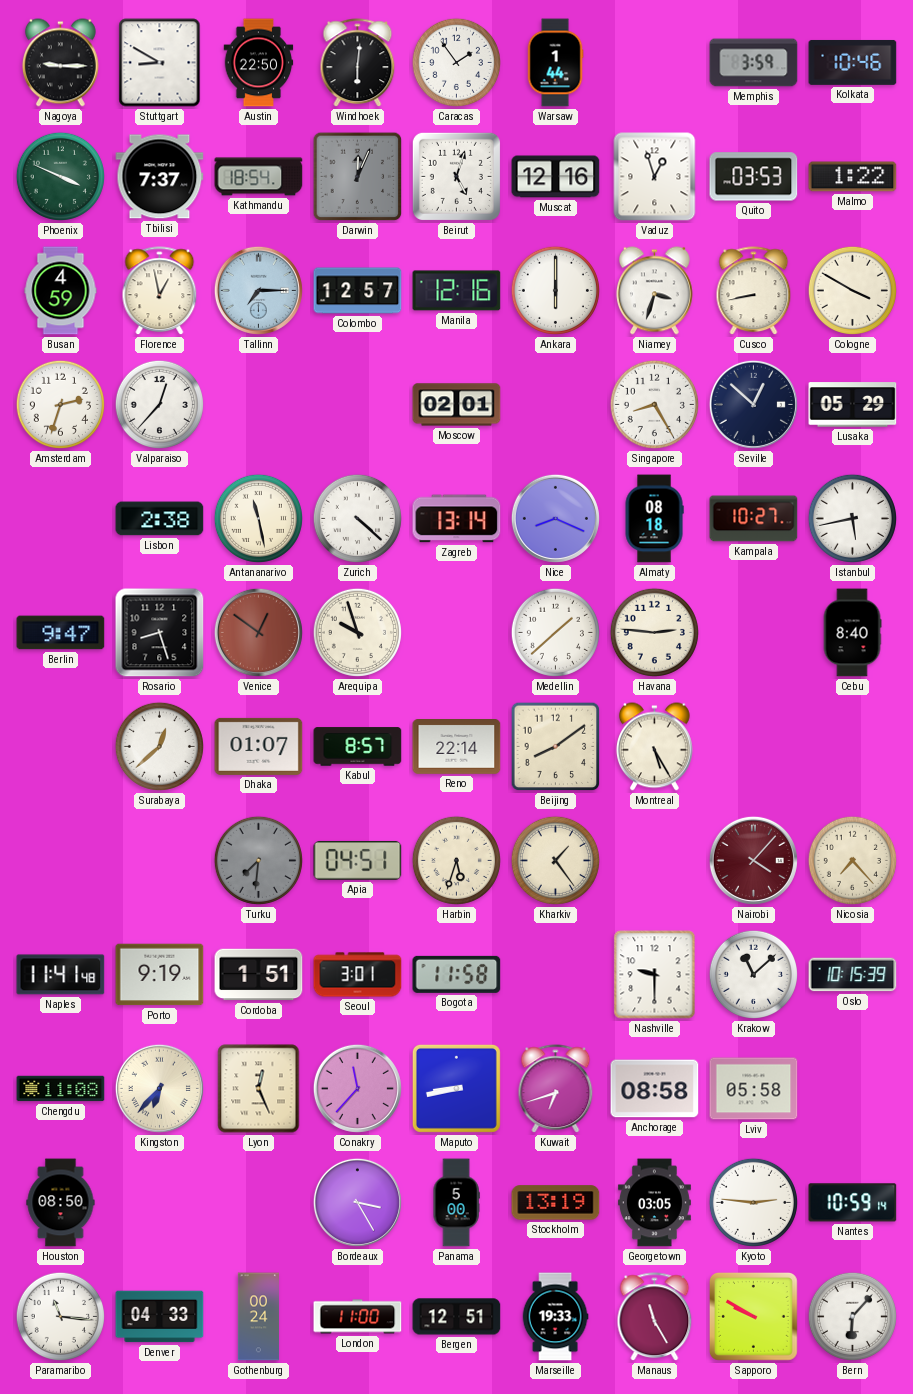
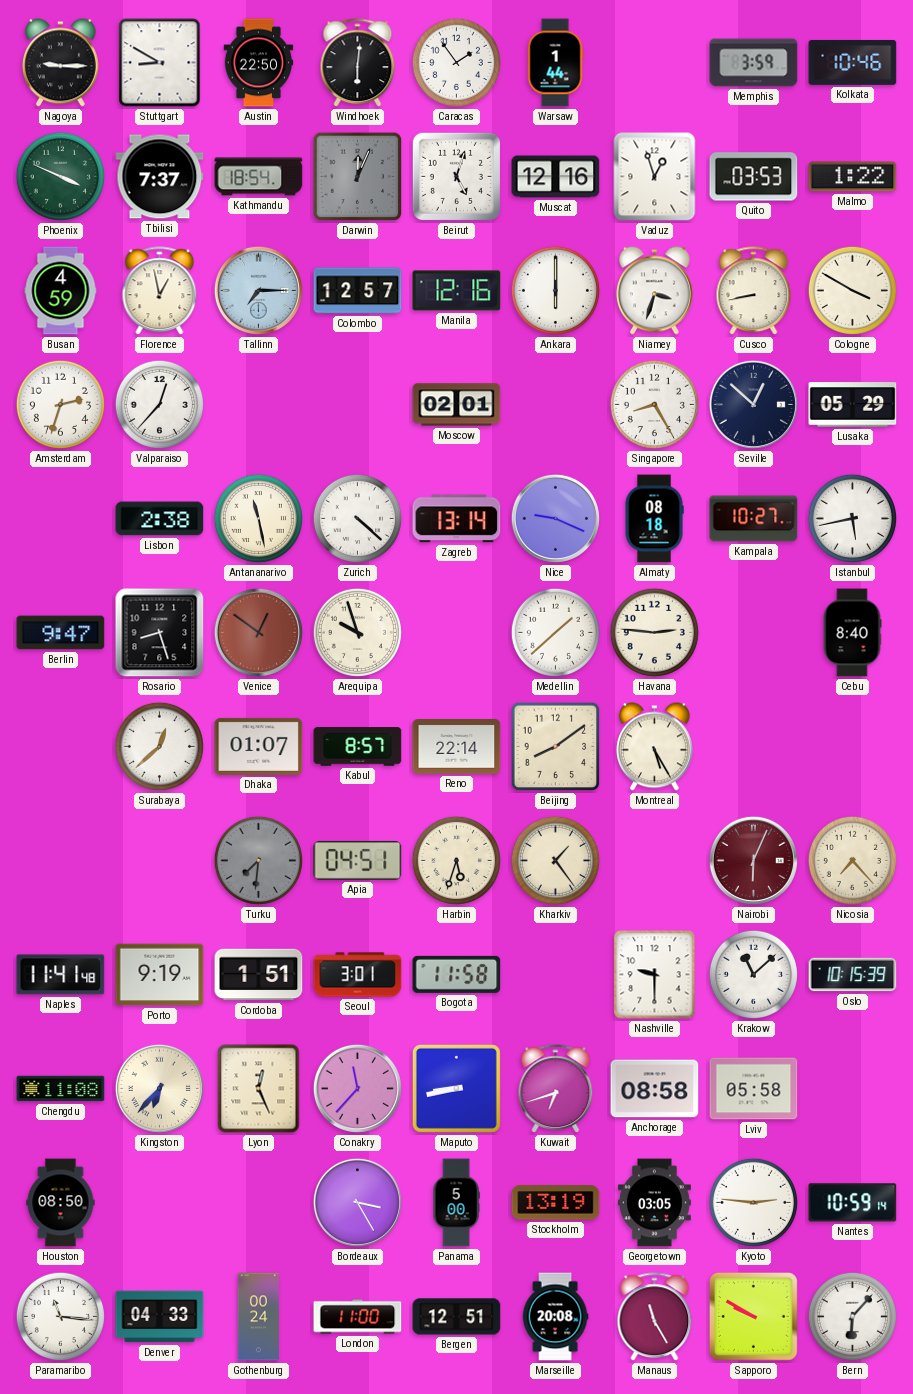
Nice: 8:19 -> 9:19
Nairobi: 4:07 -> 6:04
Marseille: 19:33 -> 20:08
